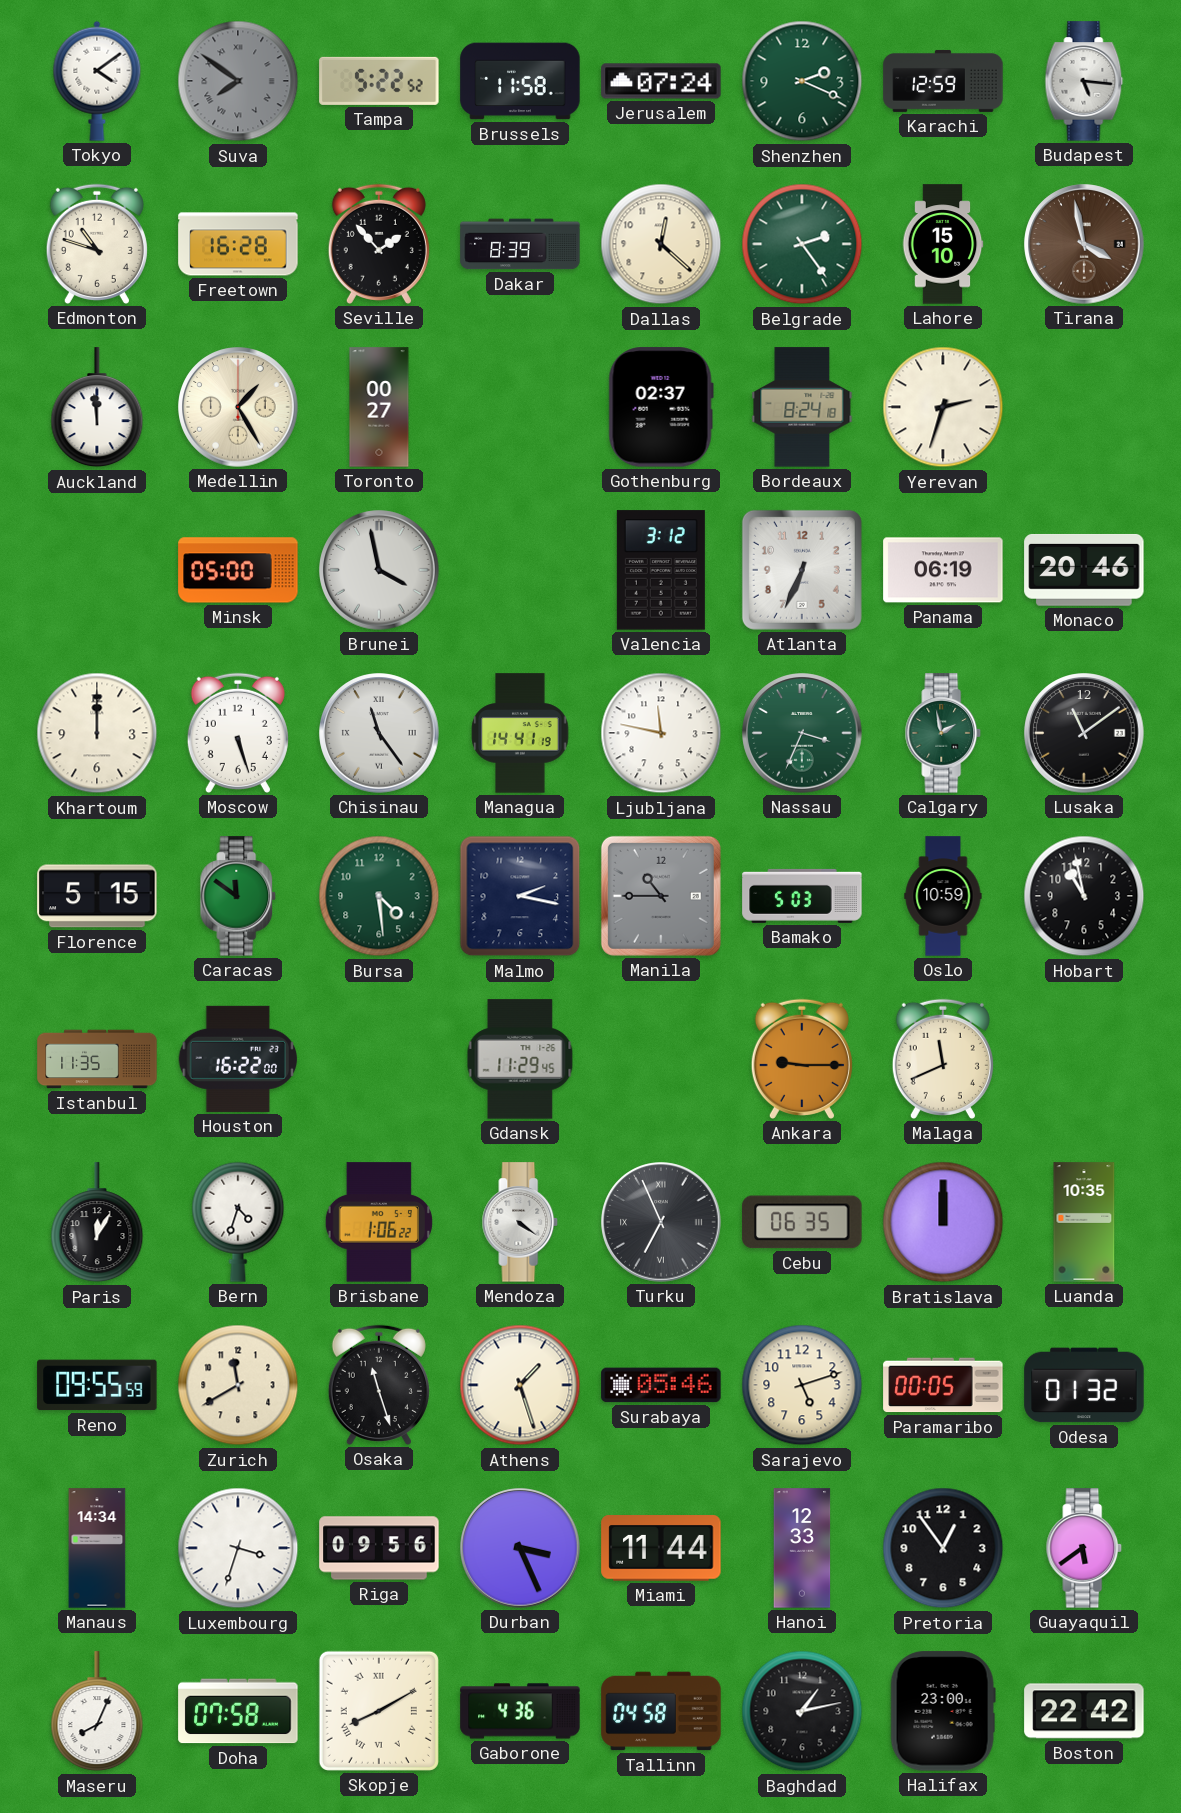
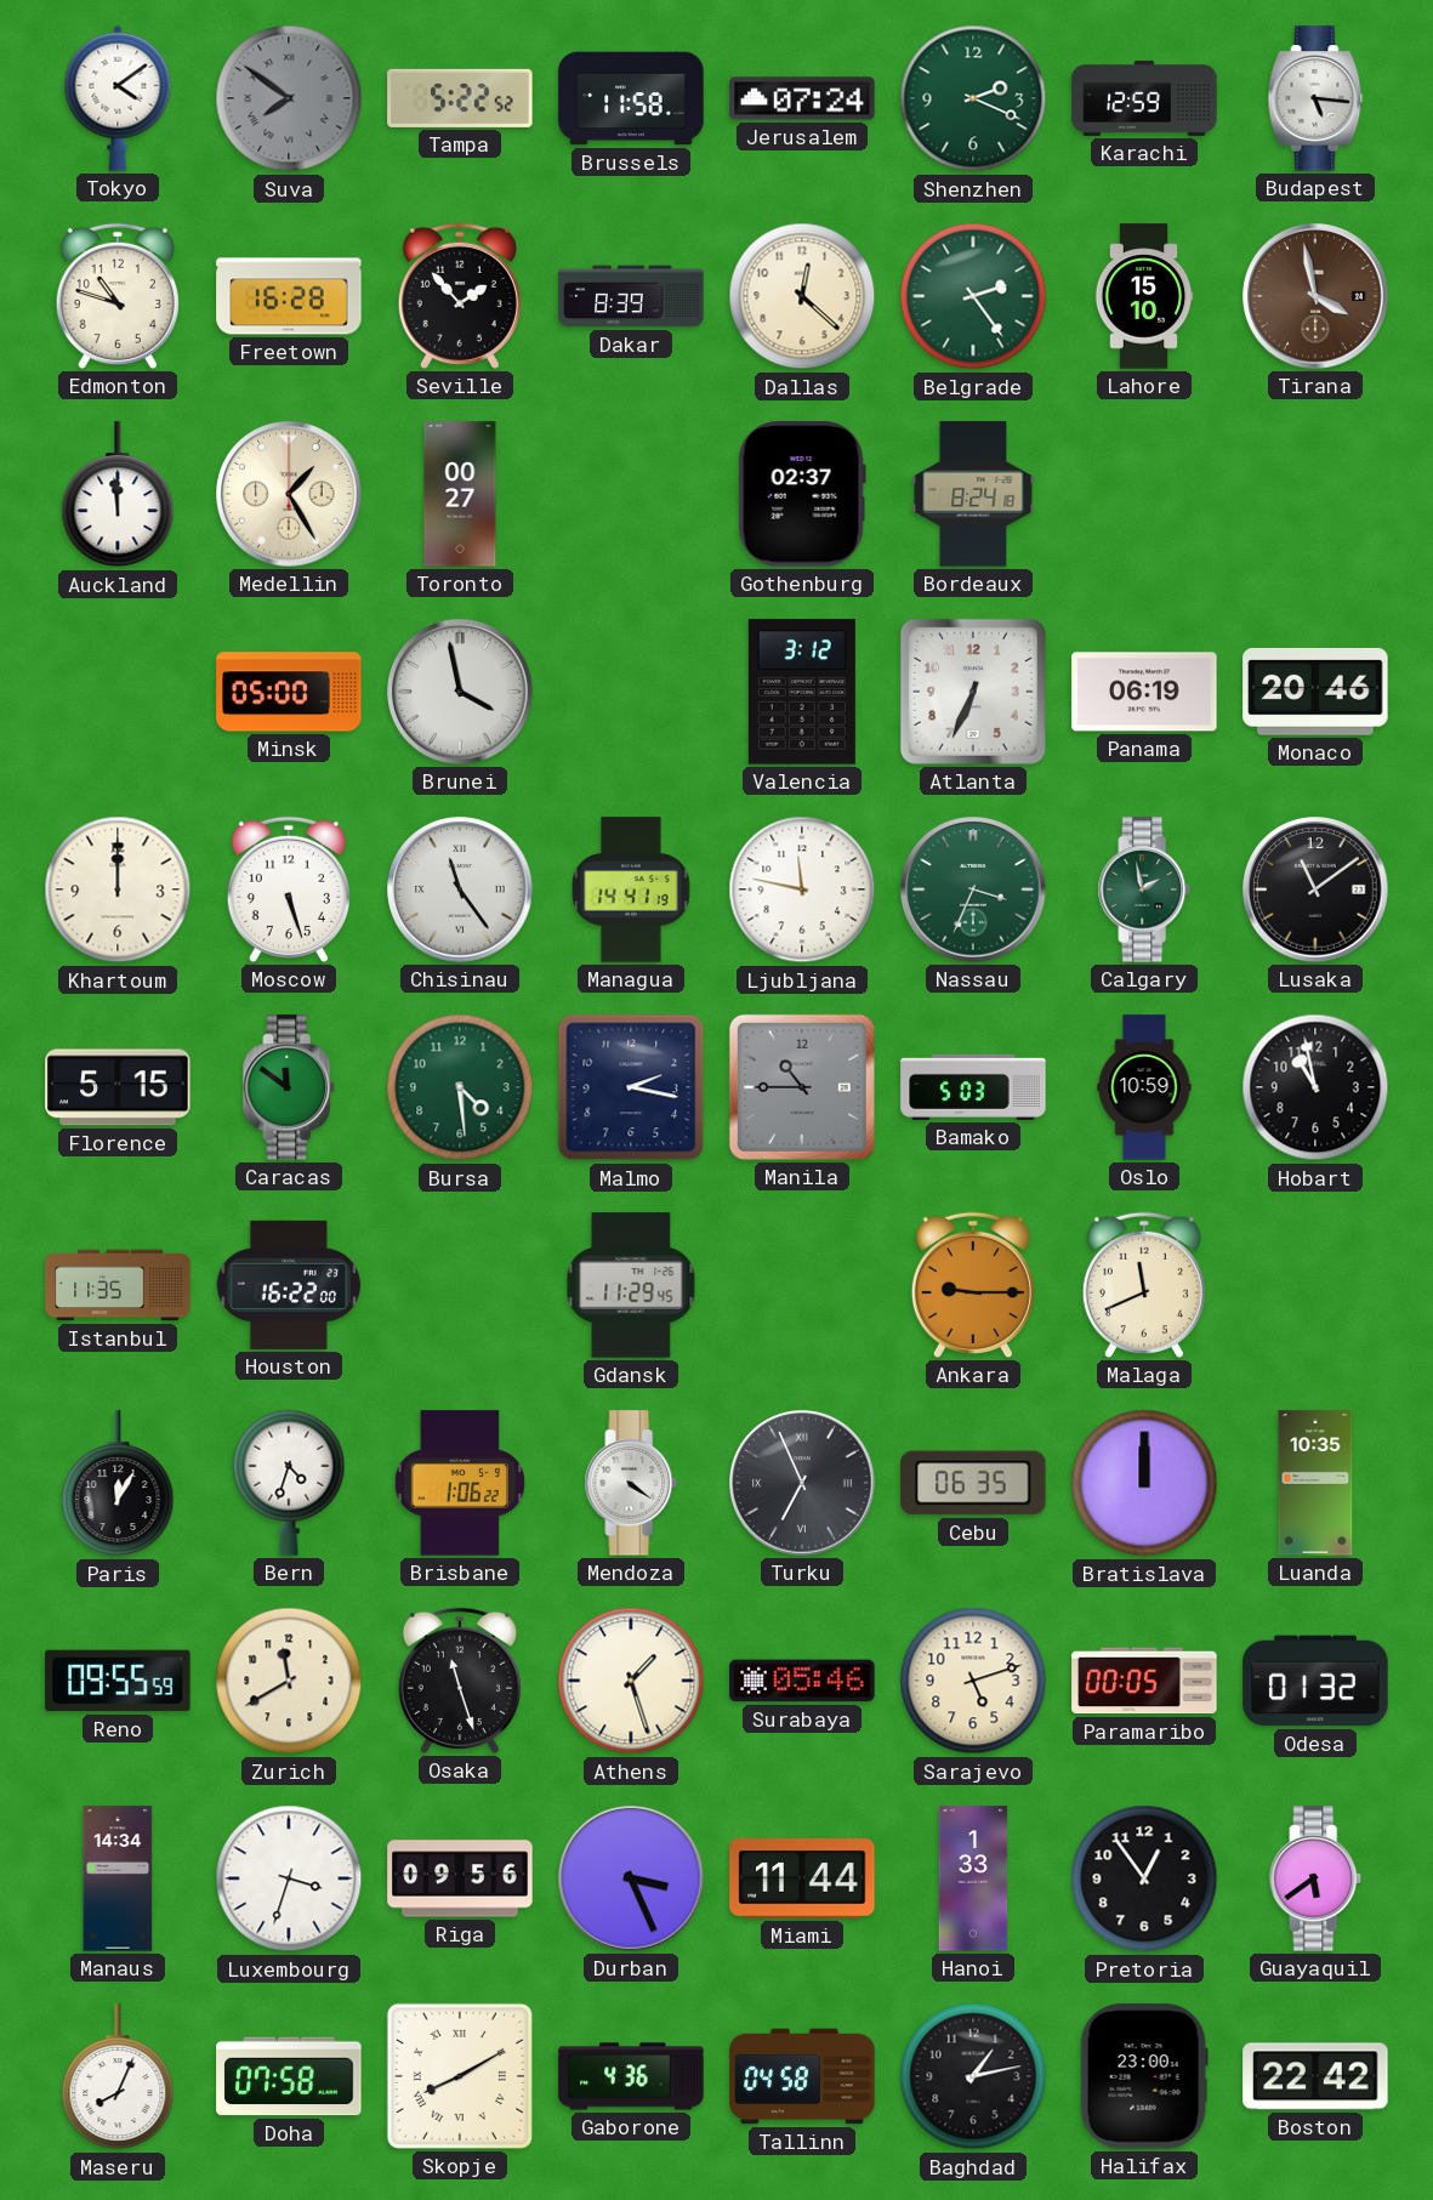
Yerevan: 2:33 -> none
Hanoi: 12:33 -> 1:33
